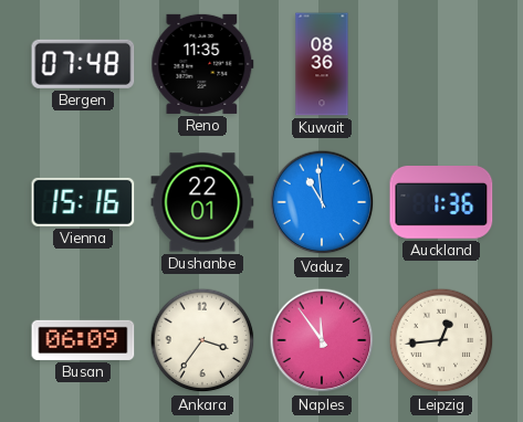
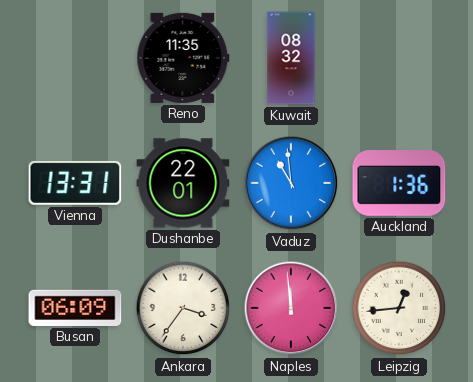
Bergen: 07:48 -> none
Kuwait: 08:36 -> 08:32
Vienna: 15:16 -> 13:31
Naples: 11:54 -> 11:59
